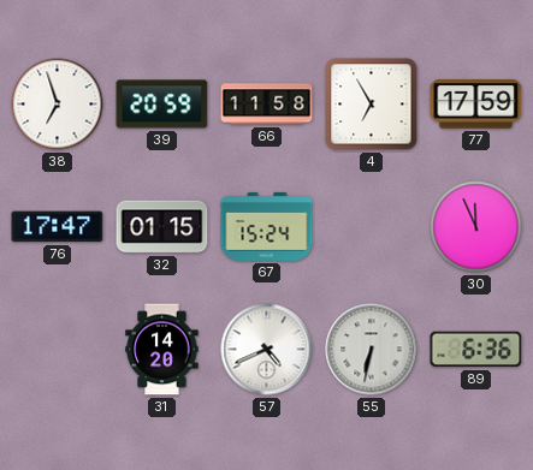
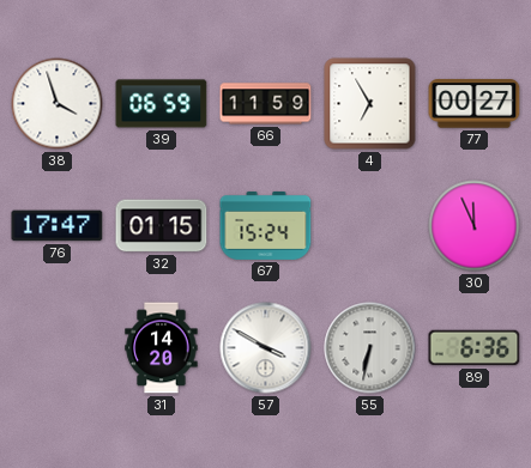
38: 6:57 -> 3:57
39: 20:59 -> 06:59
66: 11:58 -> 11:59
77: 17:59 -> 00:27
57: 4:41 -> 3:50
